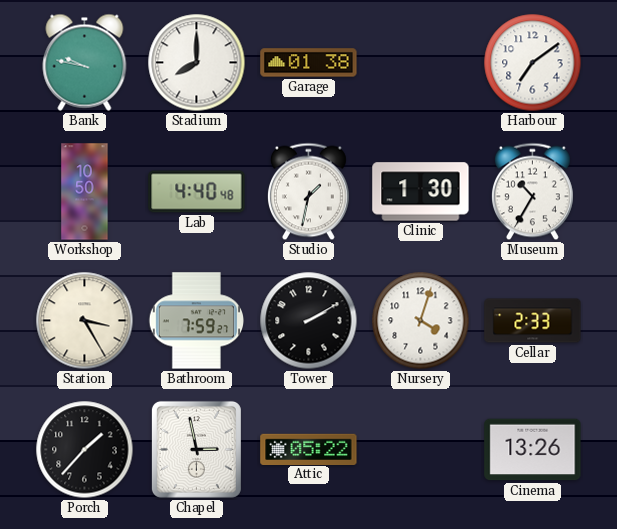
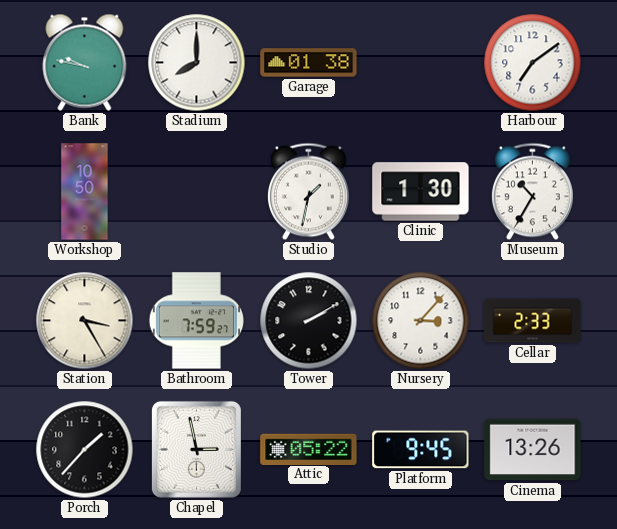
Lab: 4:40 -> none
Nursery: 4:03 -> 3:07
Platform: none -> 9:45
